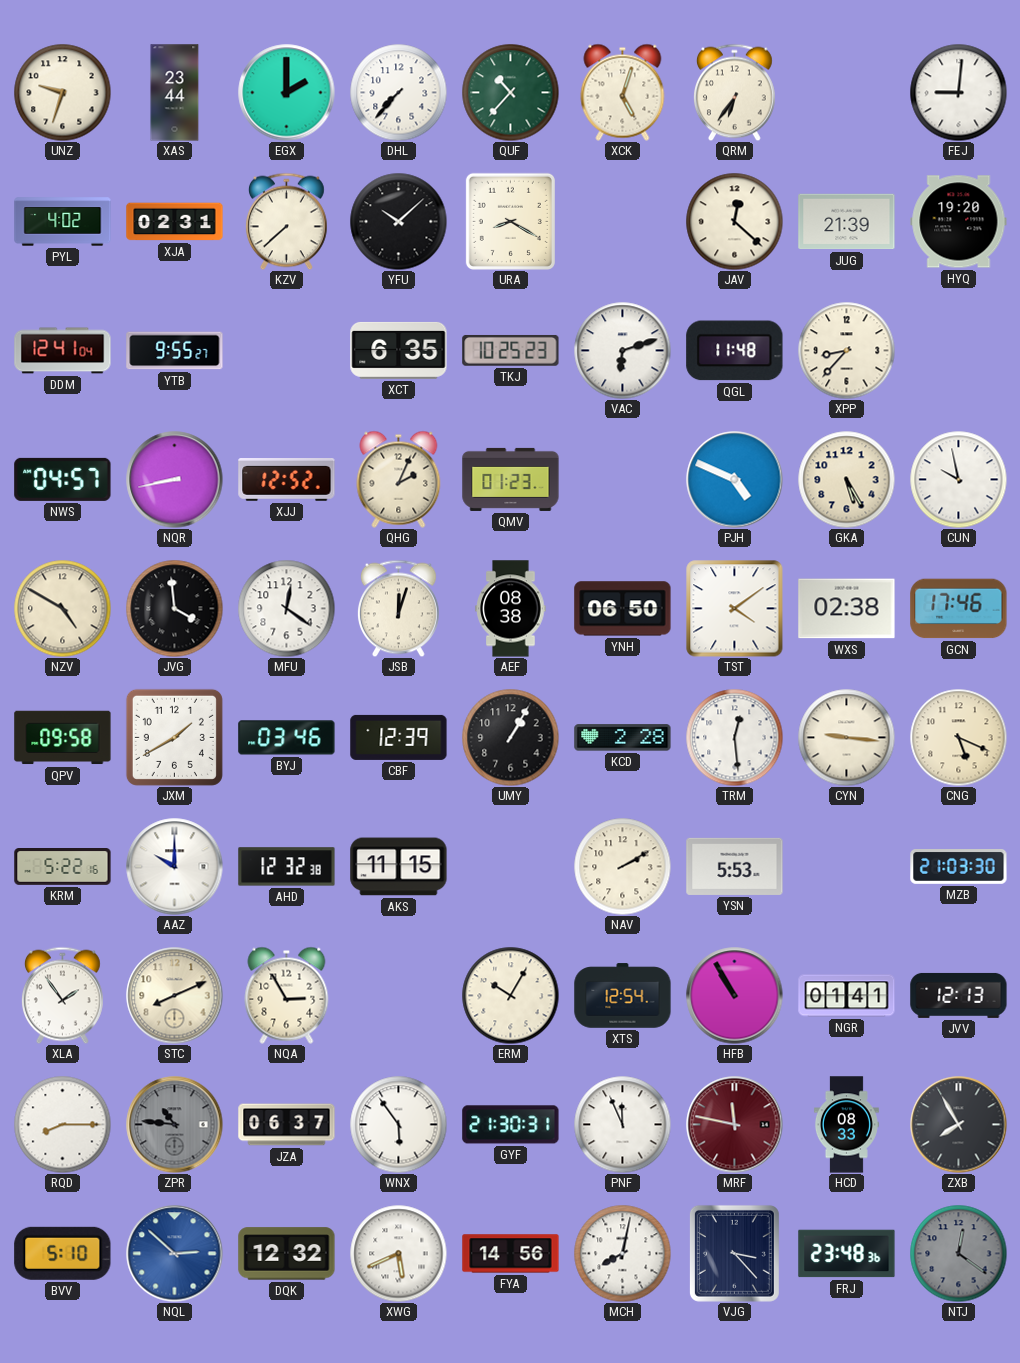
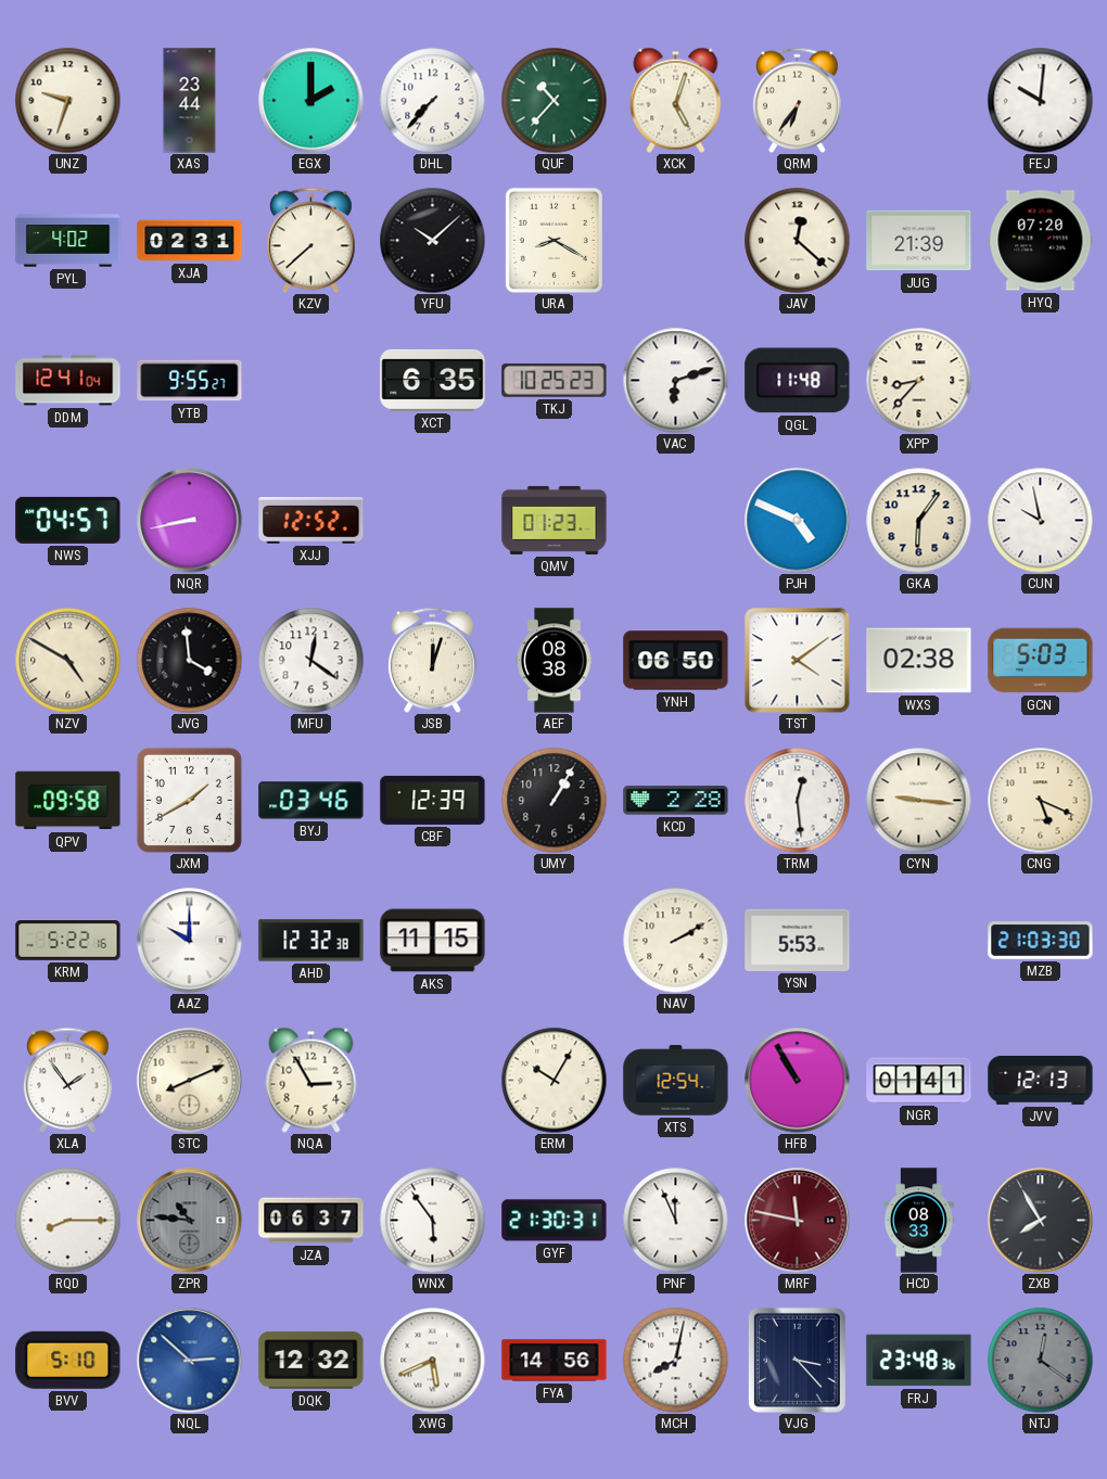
FEJ: 9:01 -> 10:01
HYQ: 19:20 -> 07:20
QHG: 2:04 -> none
GKA: 5:25 -> 6:06
GCN: 17:46 -> 5:03
